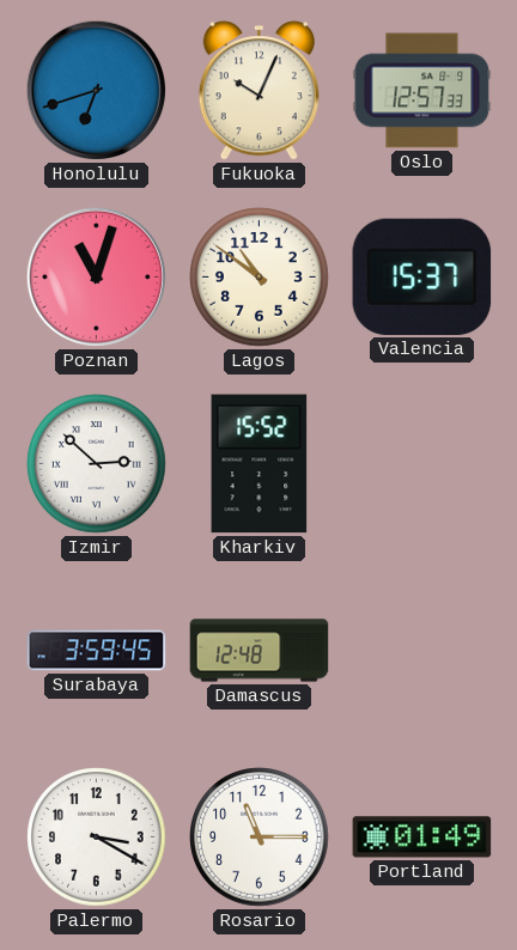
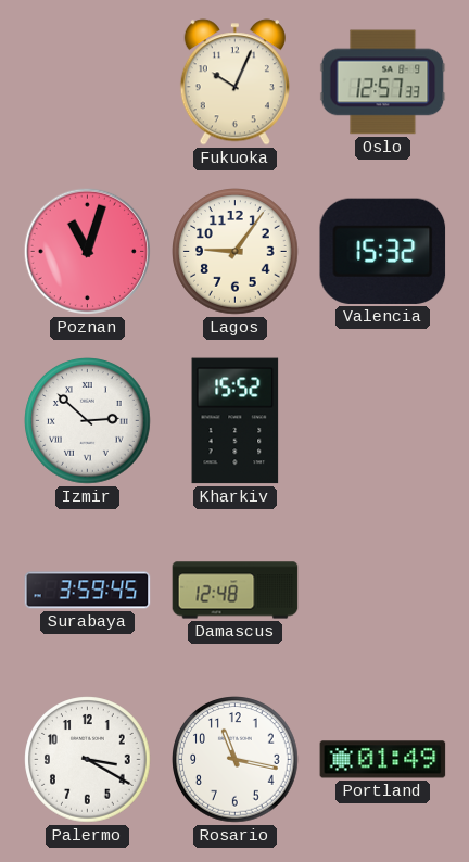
Honolulu: 6:42 -> none
Lagos: 10:51 -> 9:06
Valencia: 15:37 -> 15:32
Rosario: 11:15 -> 11:17
